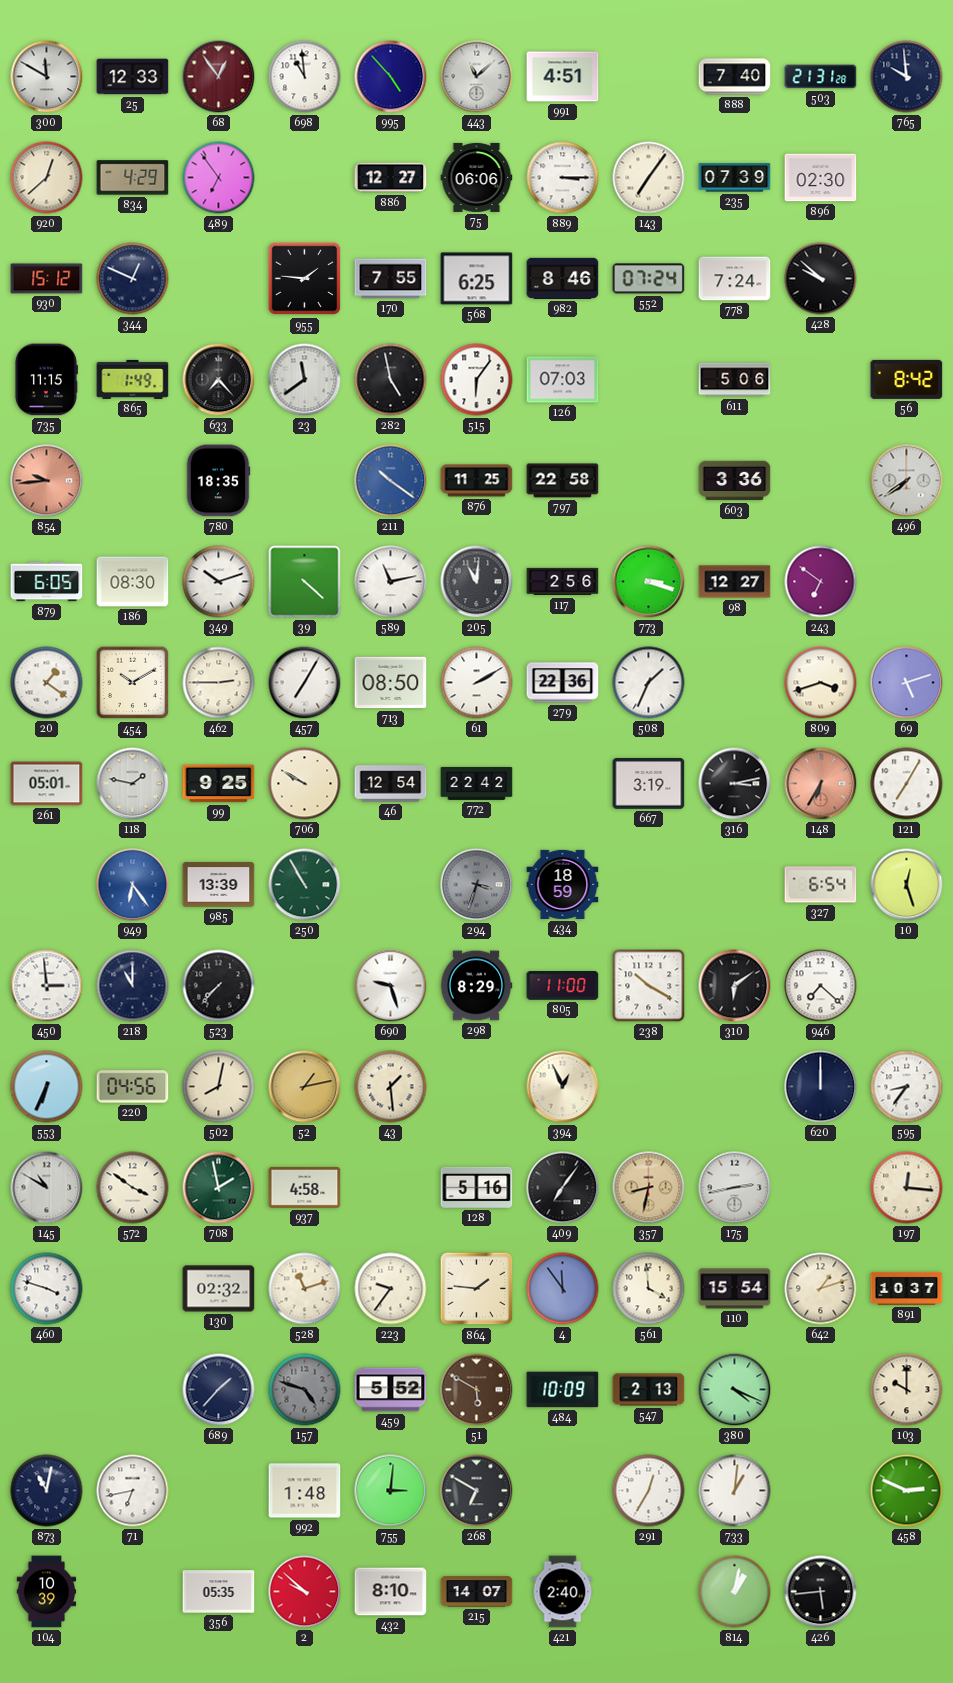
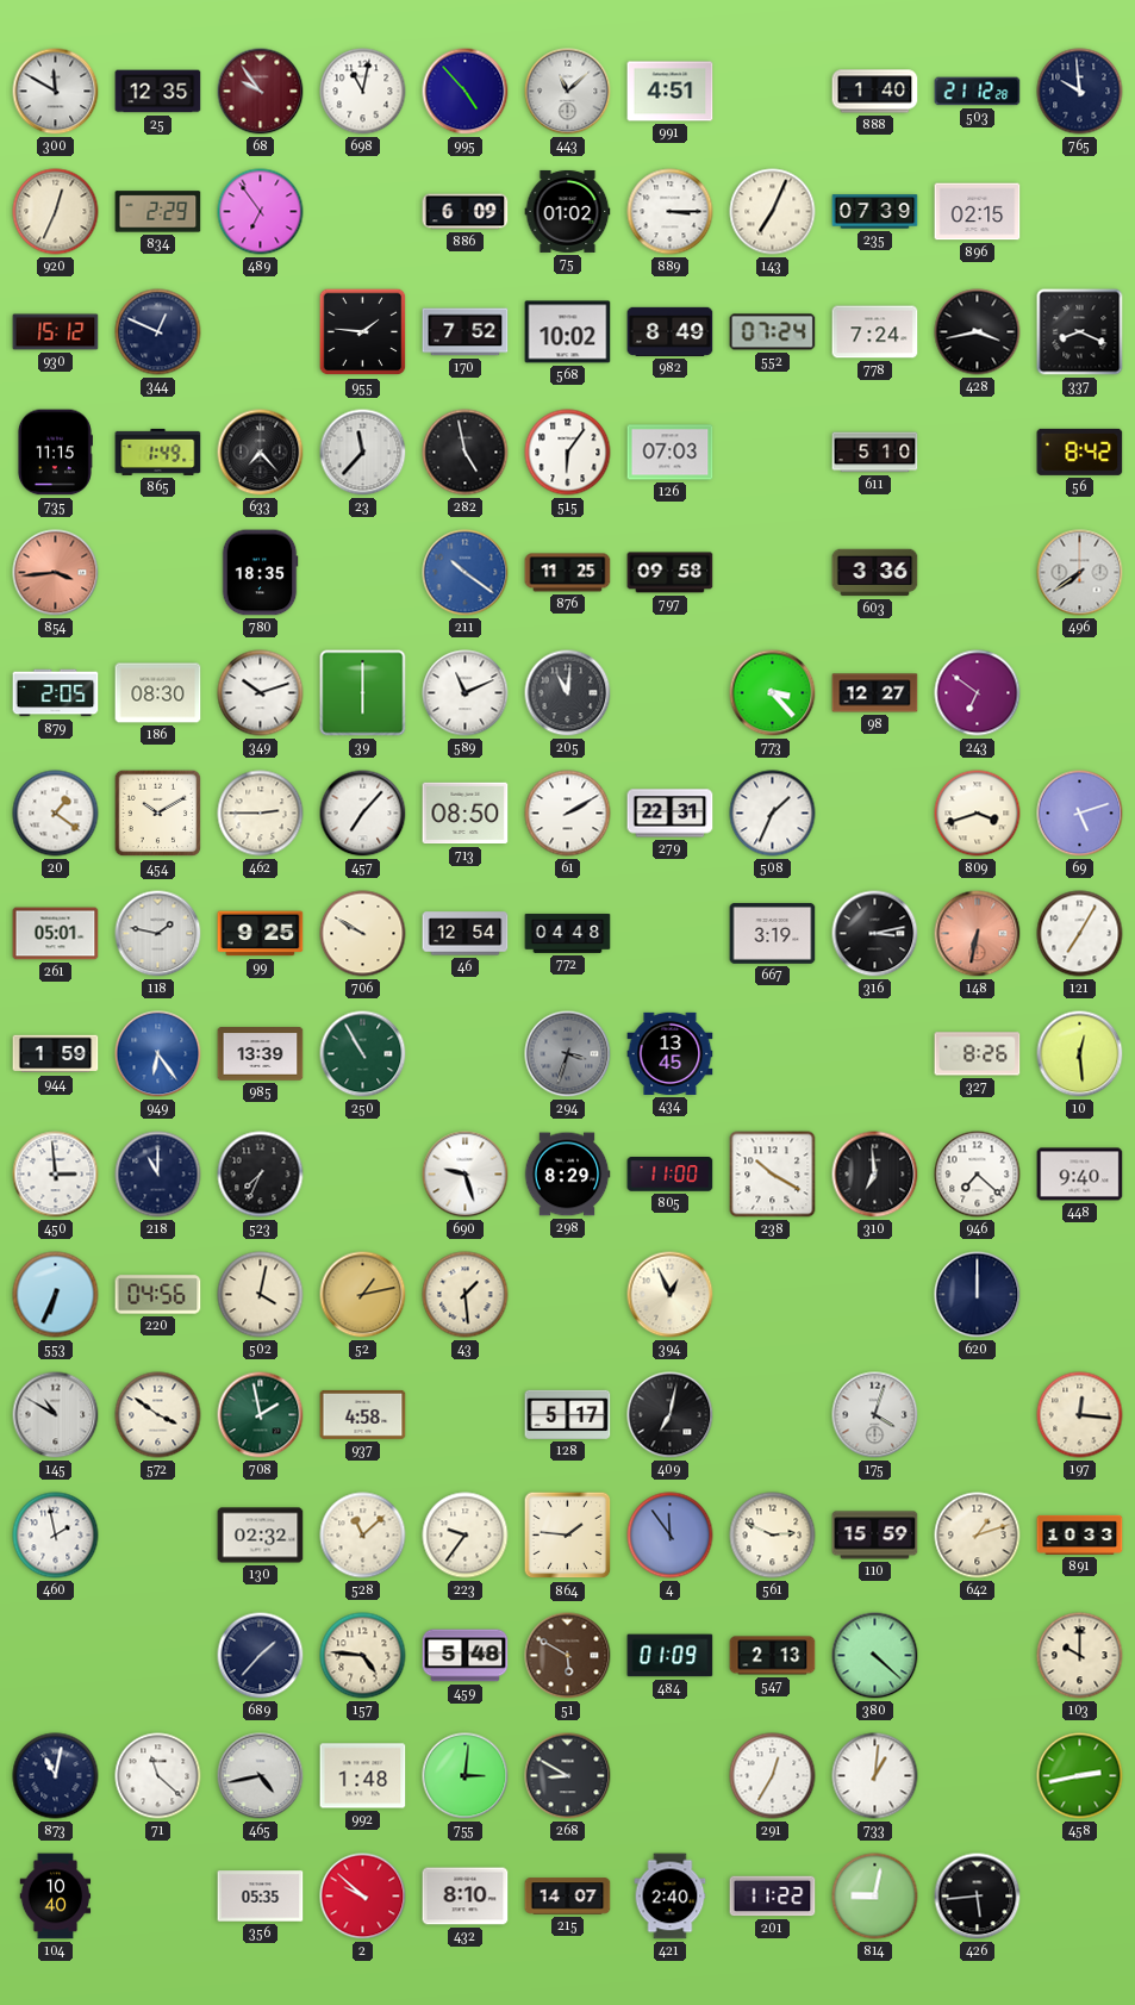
25: 12:33 -> 12:35
68: 12:54 -> 9:54
698: 10:59 -> 11:02
888: 7:40 -> 1:40
503: 21:31 -> 21:12
920: 12:38 -> 12:34
834: 4:29 -> 2:29
886: 12:27 -> 6:09
75: 06:06 -> 01:02
143: 7:06 -> 7:04
896: 02:30 -> 02:15
170: 7:55 -> 7:52
568: 6:25 -> 10:02
982: 8:46 -> 8:49
428: 9:52 -> 3:43
337: none -> 8:19
23: 11:39 -> 11:37
611: 5:06 -> 5:10
854: 9:44 -> 3:44
797: 22:58 -> 09:58
879: 6:05 -> 2:05
39: 4:22 -> 6:00
589: 11:13 -> 11:11
117: 2:56 -> none
773: 3:18 -> 3:23
457: 7:05 -> 7:07
279: 22:36 -> 22:31
772: 22:42 -> 04:48
148: 6:35 -> 6:32
944: none -> 1:59
434: 18:59 -> 13:45
327: 6:54 -> 8:26
10: 12:27 -> 12:29
523: 7:37 -> 7:34
310: 6:09 -> 6:59
448: none -> 9:40
502: 8:02 -> 4:02
595: 8:36 -> none
128: 5:16 -> 5:17
409: 7:06 -> 7:02
357: 8:32 -> none
175: 2:43 -> 4:03
460: 3:48 -> 1:58
528: 11:12 -> 11:08
561: 3:59 -> 2:49
110: 15:54 -> 15:59
891: 10:37 -> 10:33
157: 4:48 -> 4:46
157 dial: grey -> cream
459: 5:52 -> 5:48
484: 10:09 -> 01:09
380: 4:19 -> 4:22
71: 6:43 -> 11:22
465: none -> 4:43
268: 6:50 -> 8:50
458: 2:49 -> 2:43
104: 10:39 -> 10:40
201: none -> 11:22
814: 1:02 -> 9:02
